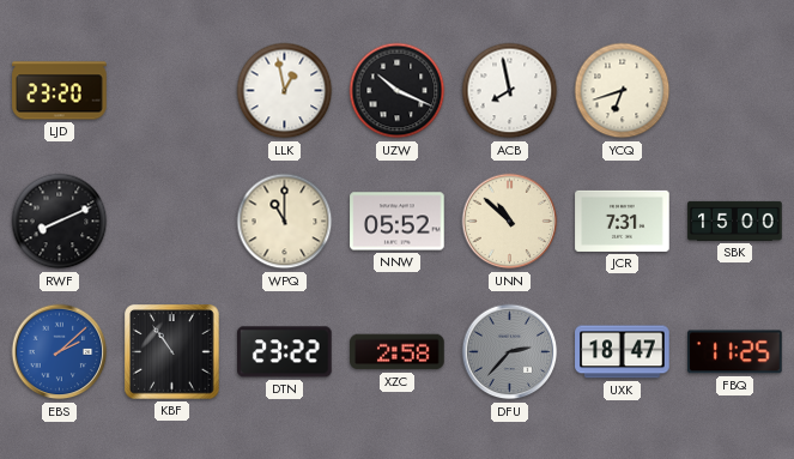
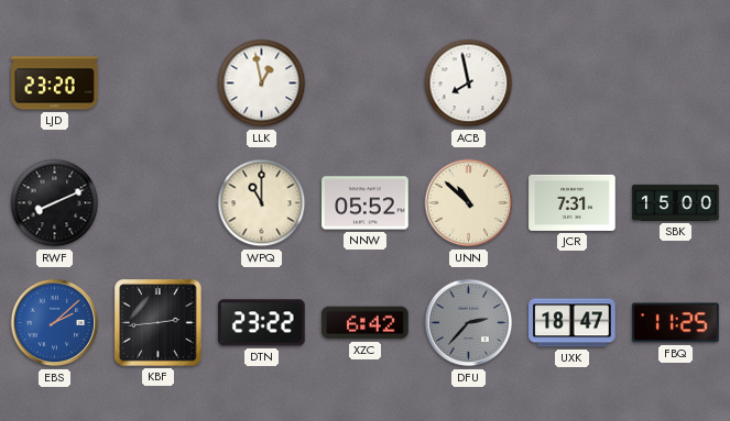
UZW: 10:19 -> none
YCQ: 6:42 -> none
KBF: 10:54 -> 2:44
XZC: 2:58 -> 6:42
